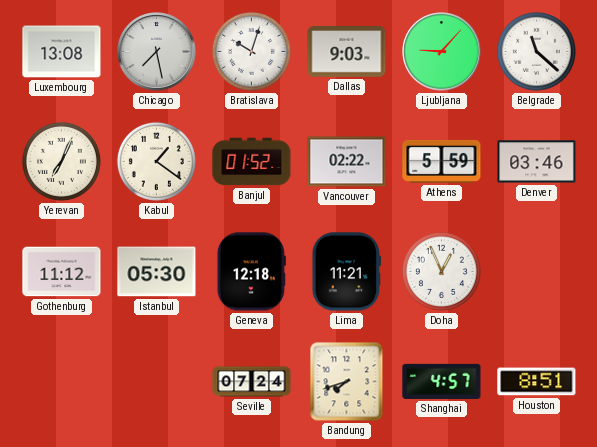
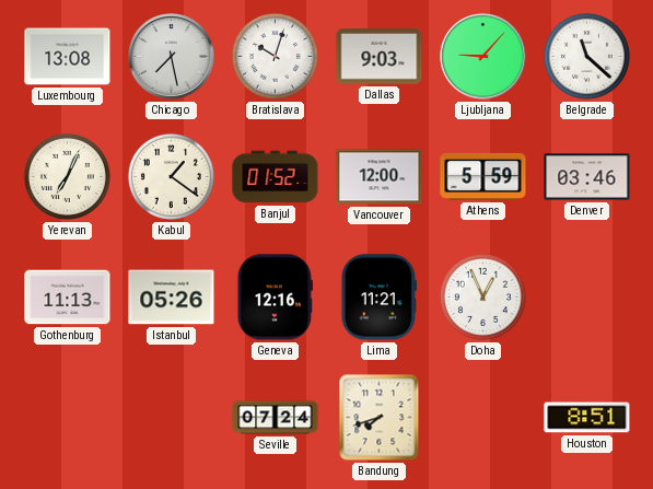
Vancouver: 02:22 -> 12:00
Gothenburg: 11:12 -> 11:13
Istanbul: 05:30 -> 05:26
Geneva: 12:18 -> 12:16
Shanghai: 4:57 -> none
